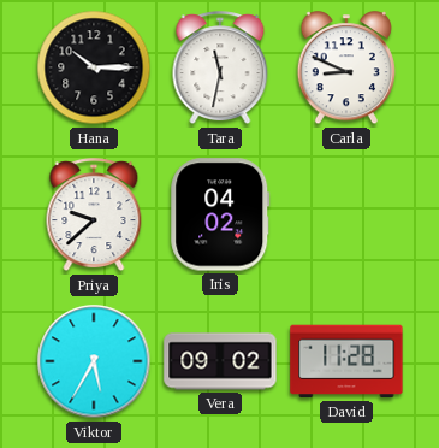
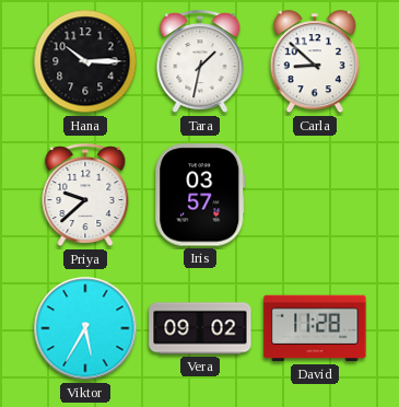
Tara: 11:32 -> 1:32
Carla: 8:49 -> 8:52
Iris: 04:02 -> 03:57
